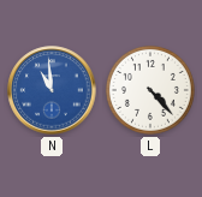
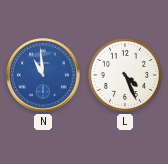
L: 4:23 -> 4:26
